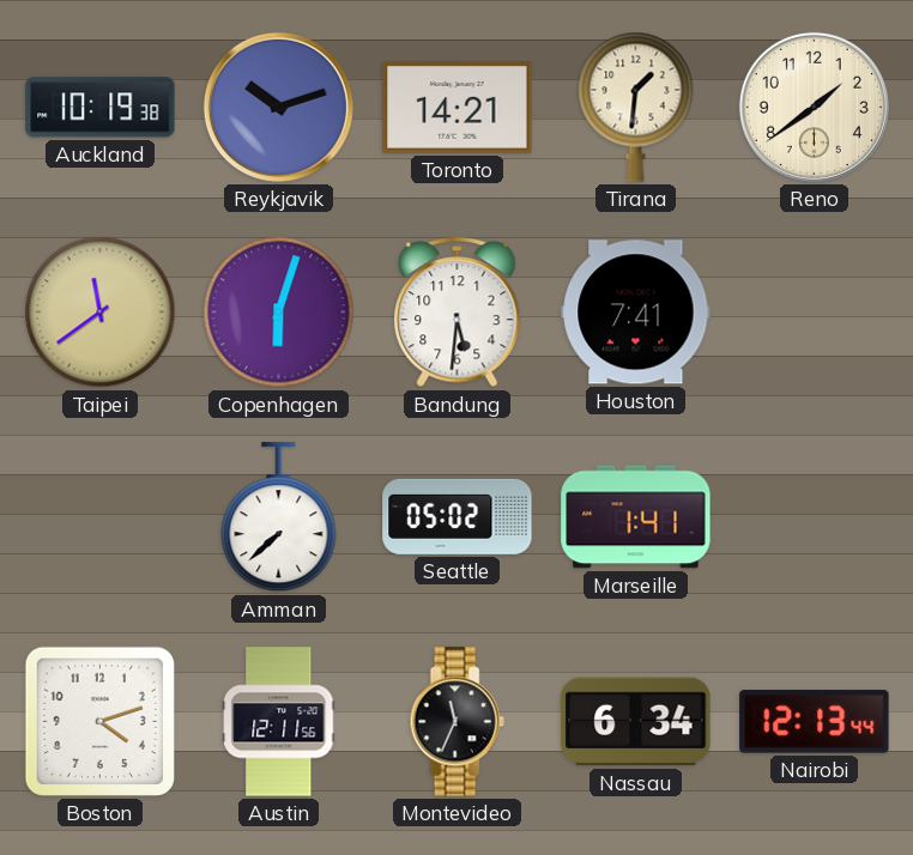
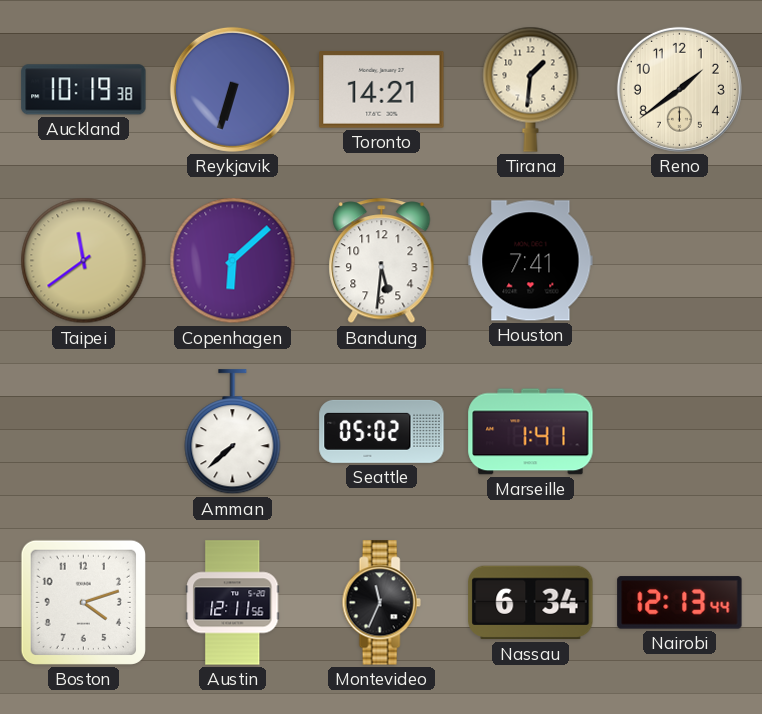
Reykjavik: 10:12 -> 6:33
Copenhagen: 6:03 -> 6:08
